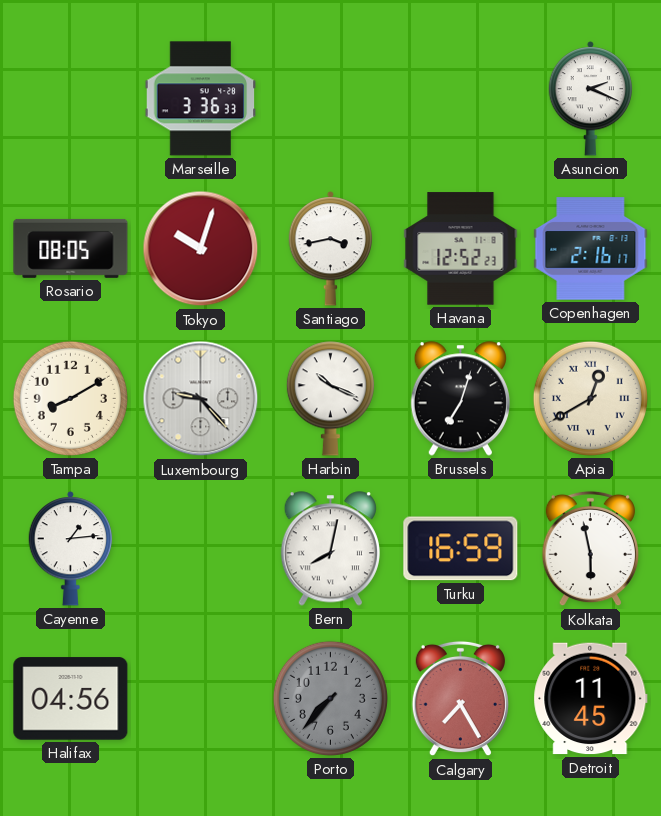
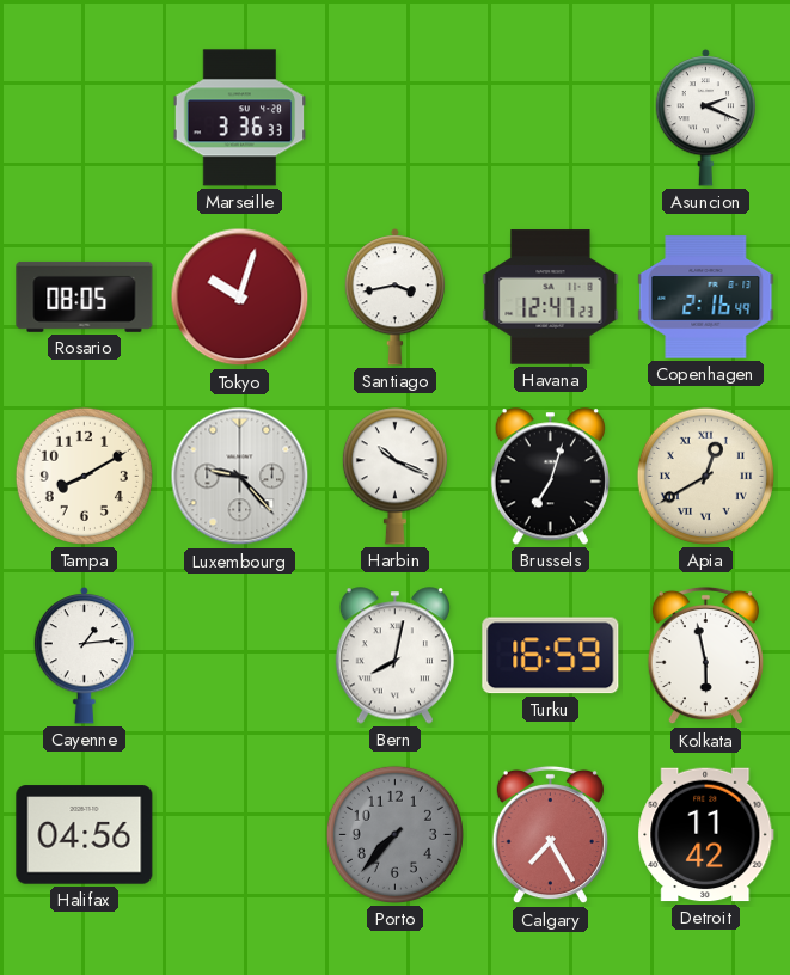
Havana: 12:52 -> 12:47
Copenhagen: 2:16:17 -> 2:16:49
Detroit: 11:45 -> 11:42
